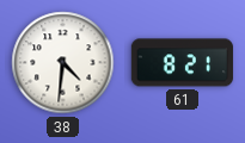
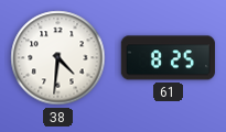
61: 8:21 -> 8:25
